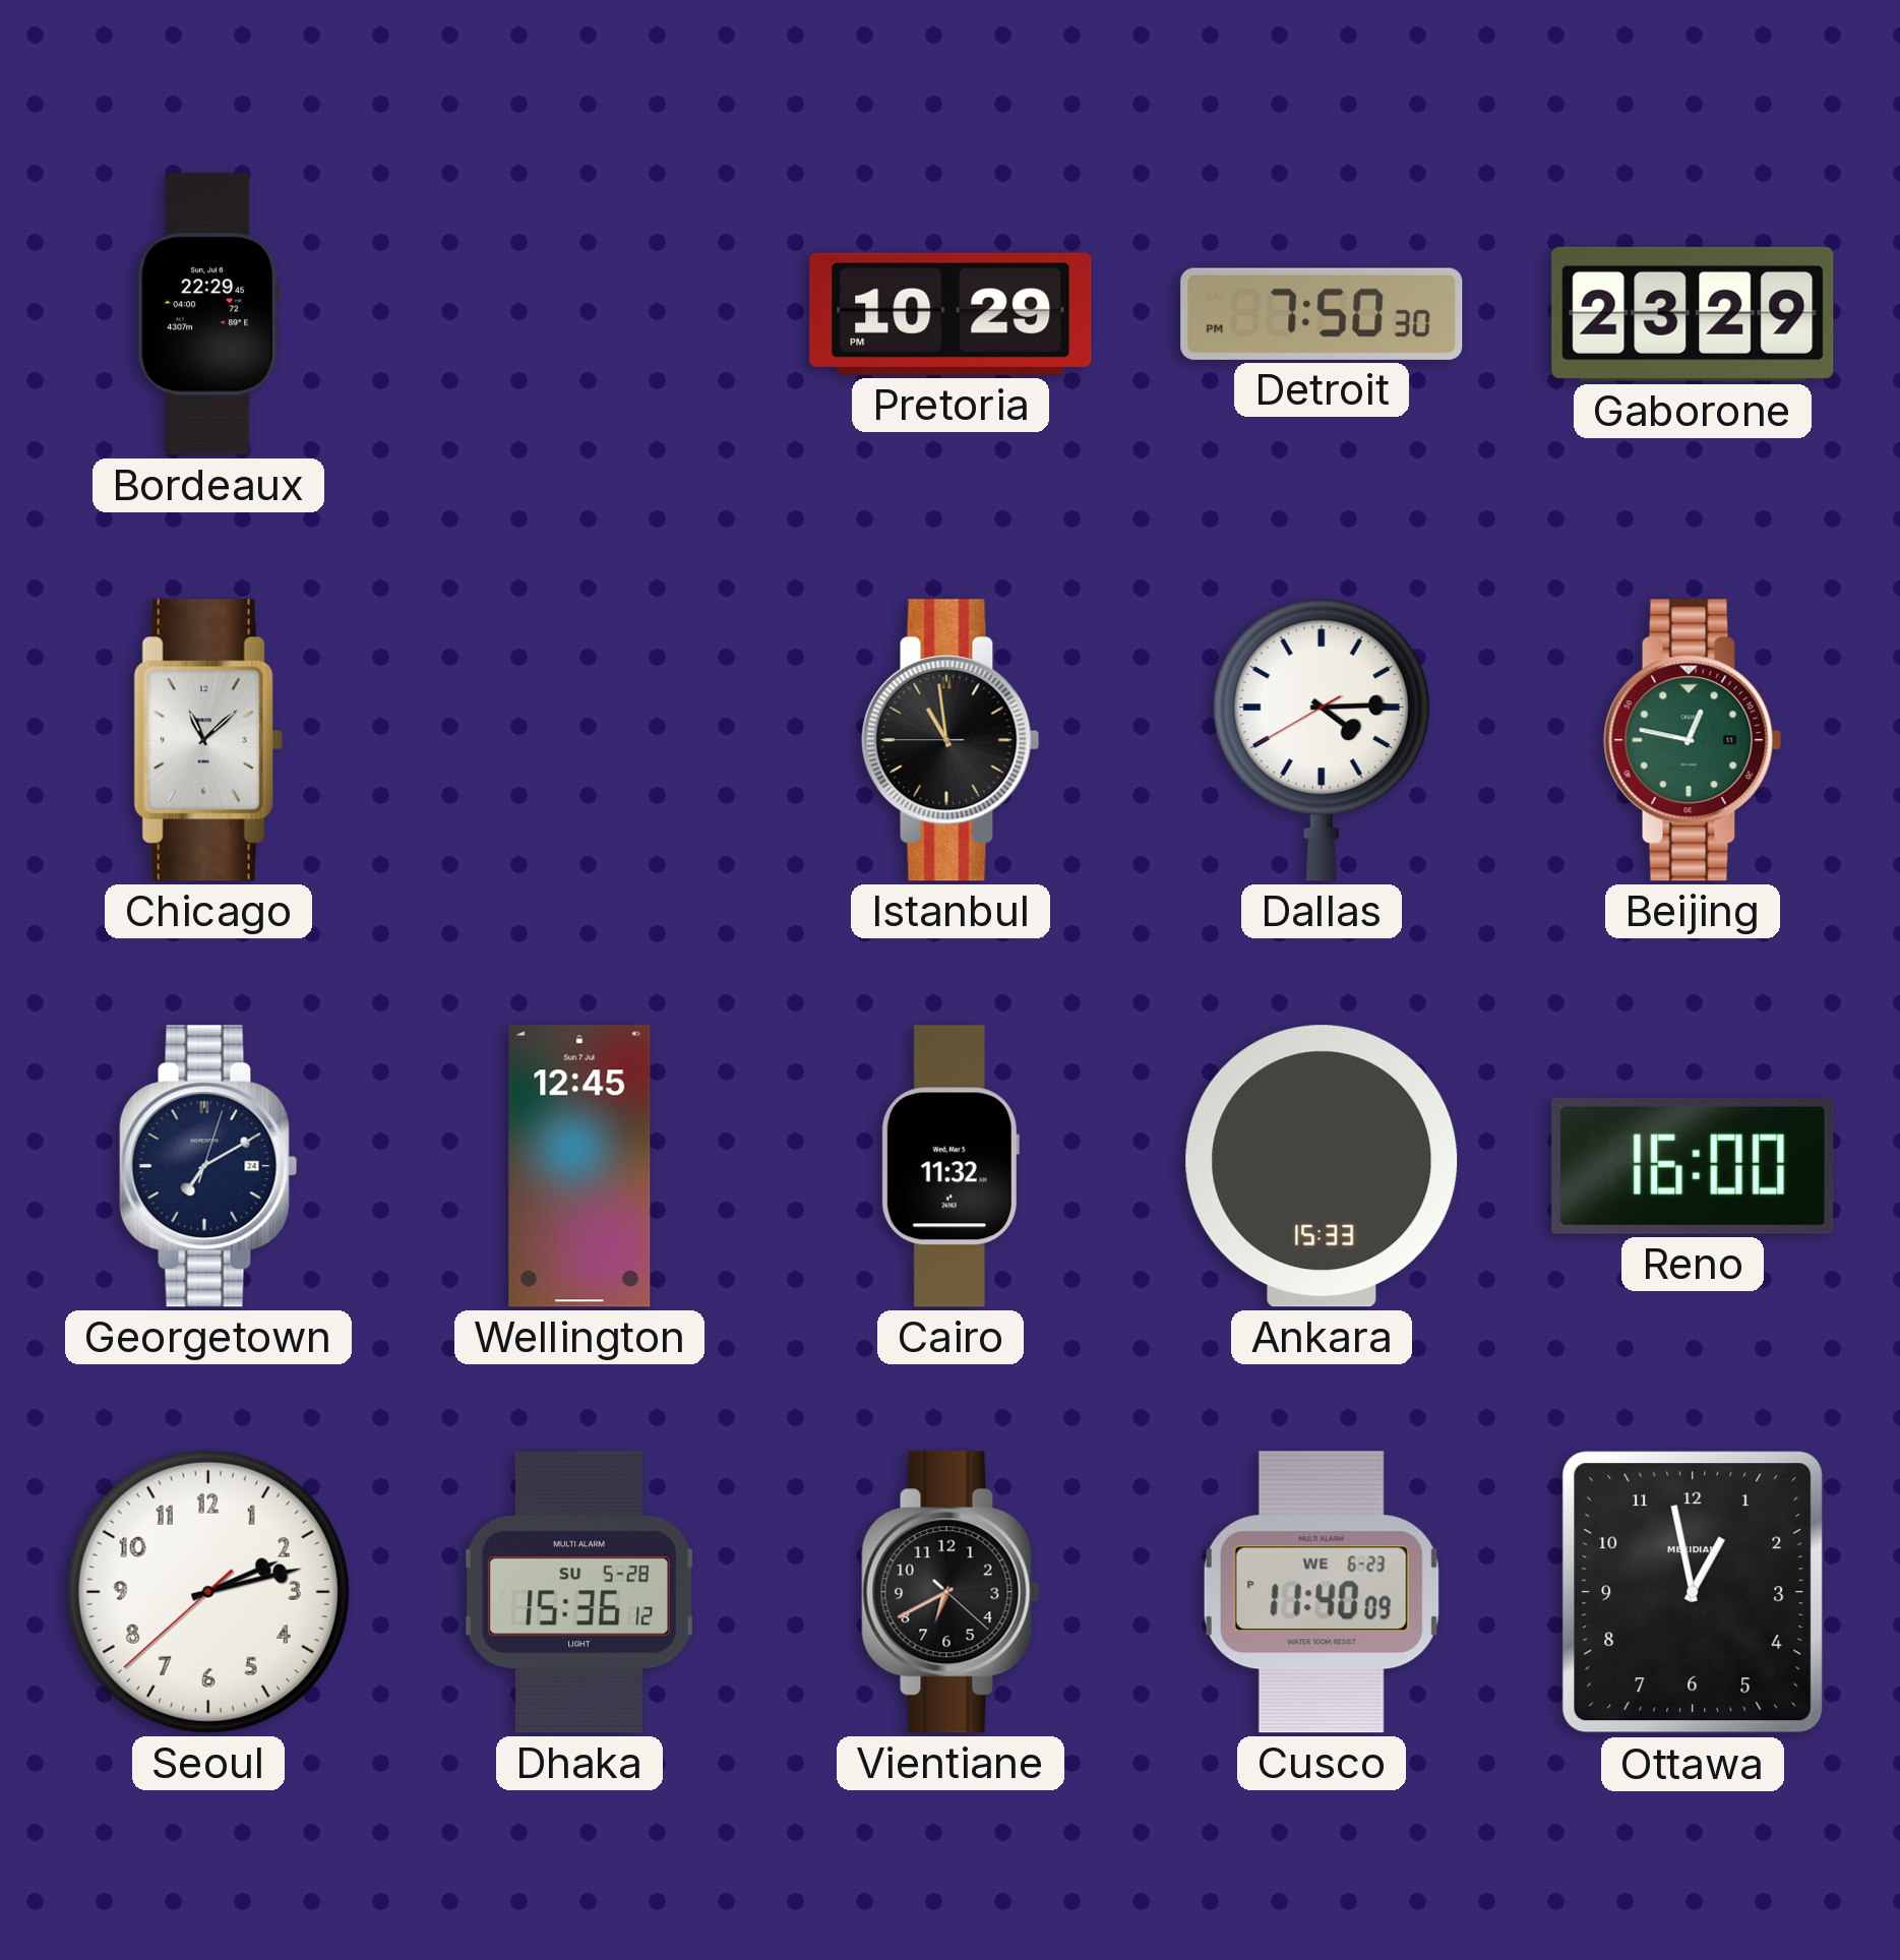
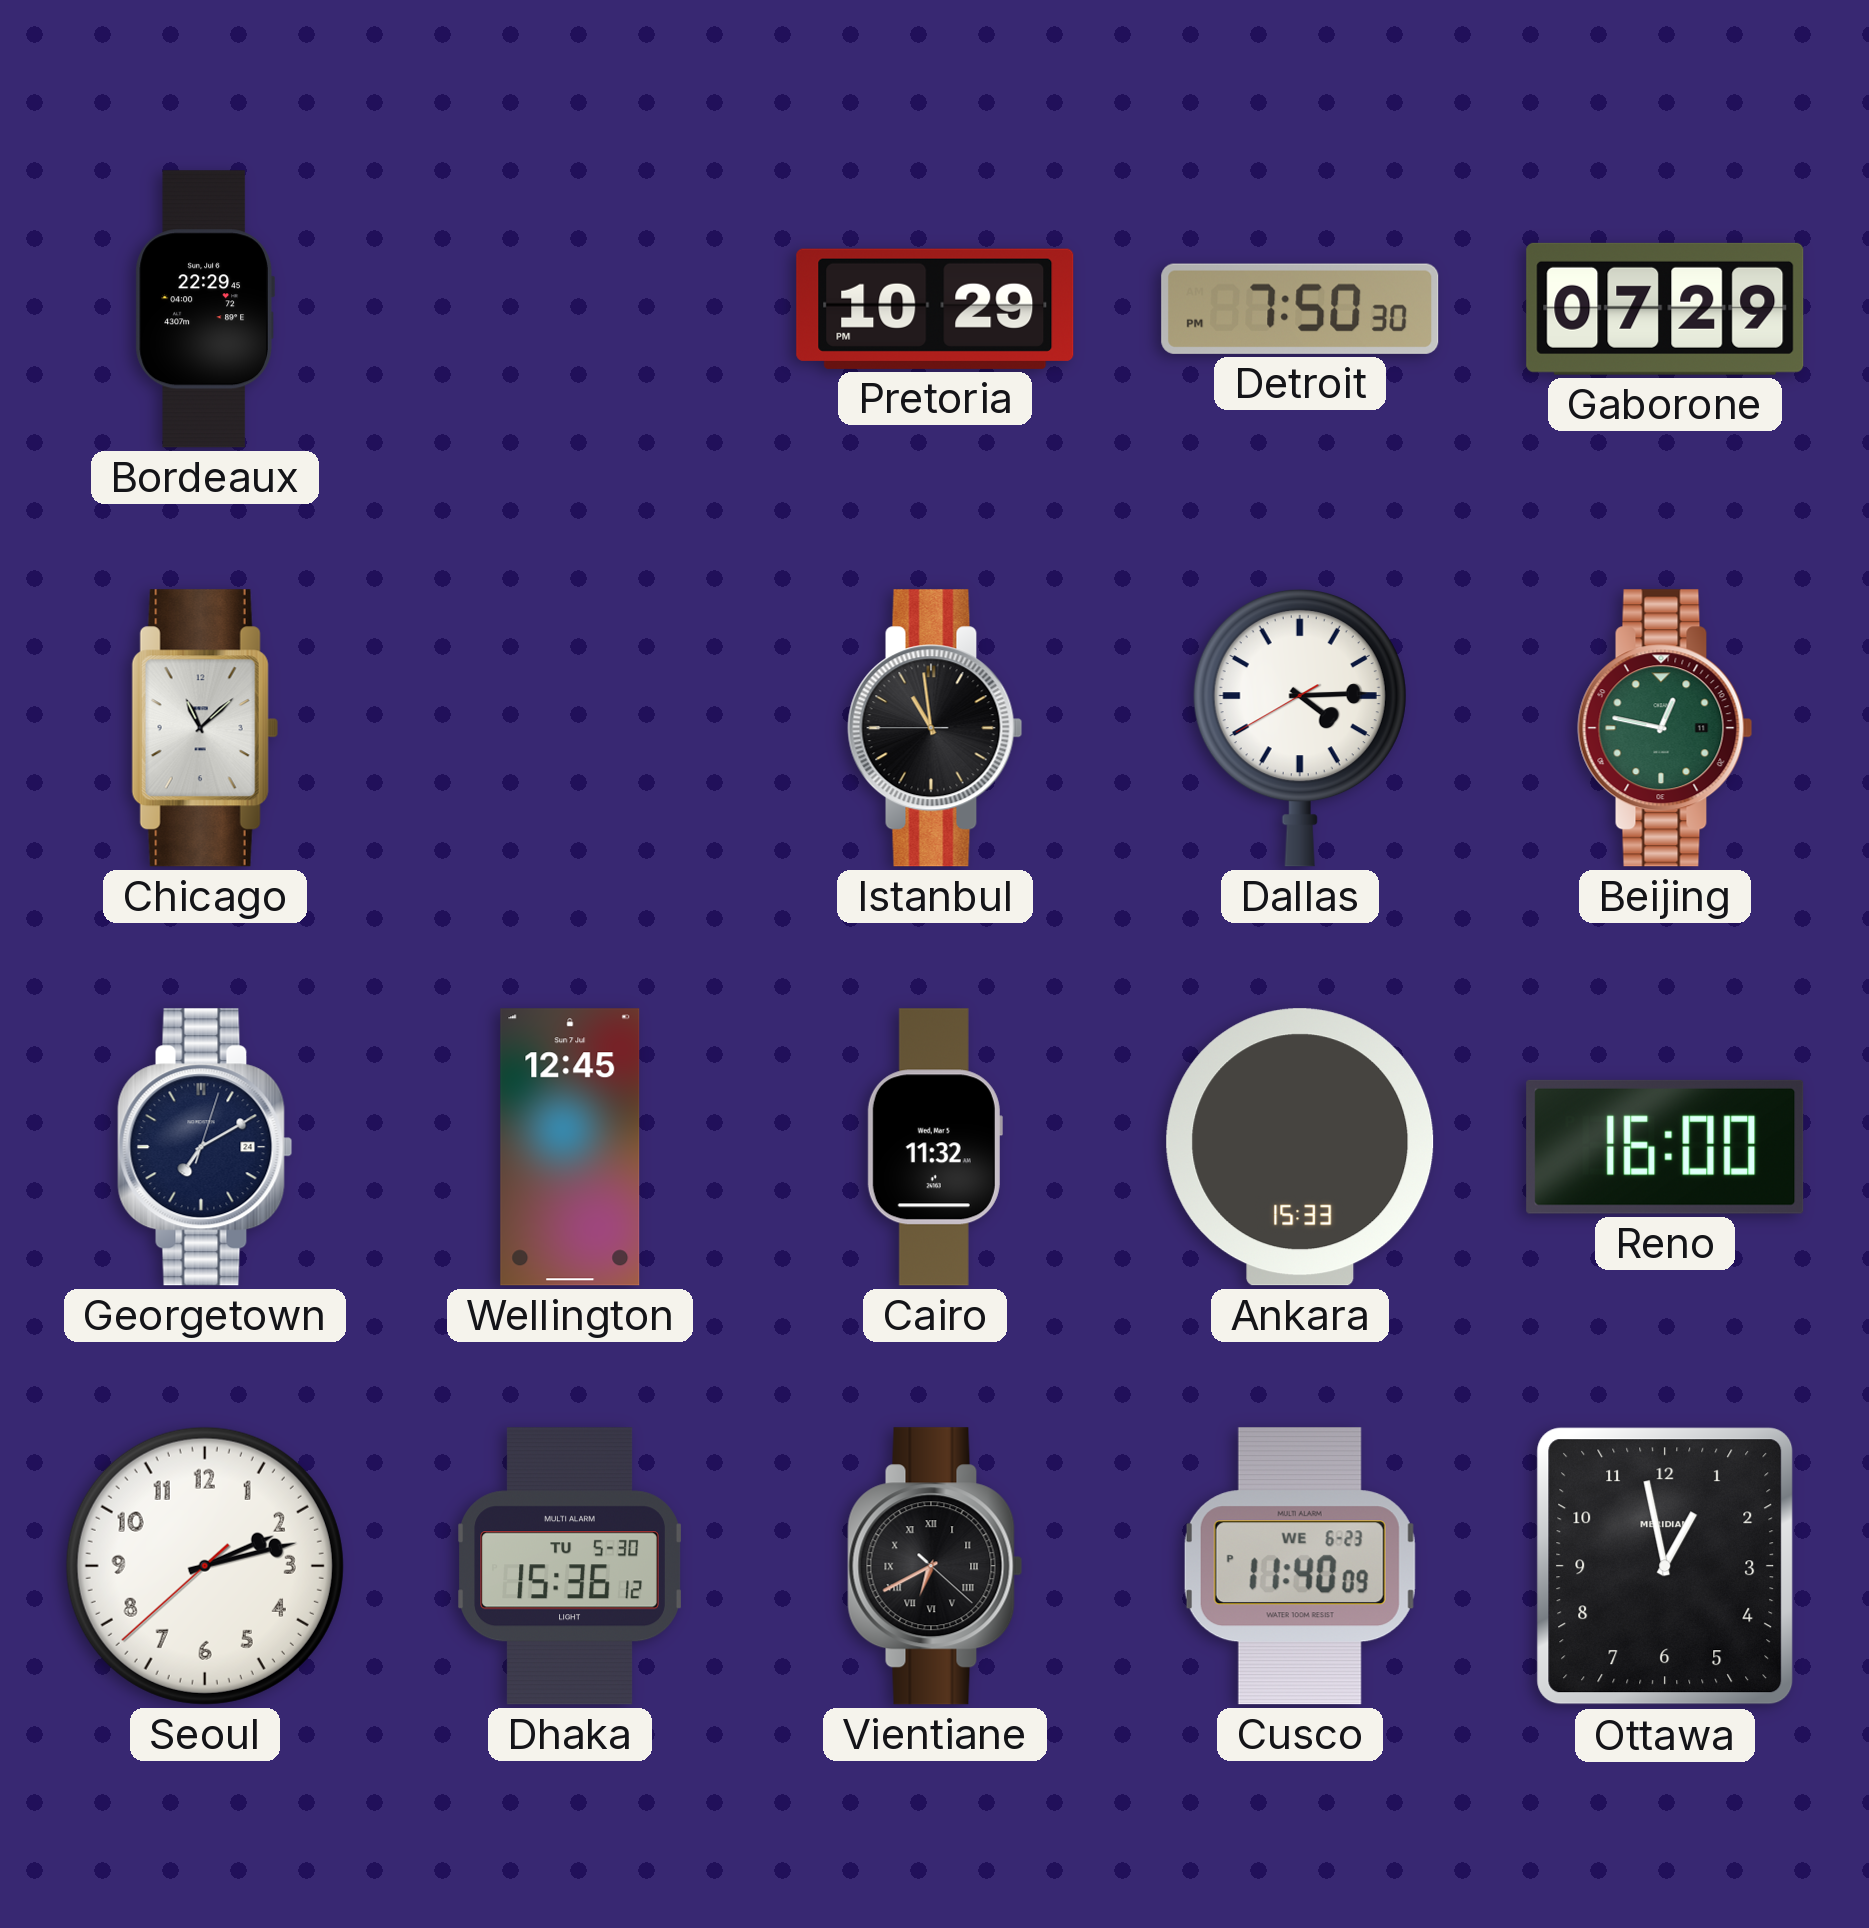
Gaborone: 23:29 -> 07:29
Dhaka date: SU 5-28 -> TU 5-30
Vientiane numerals: Arabic -> Roman
